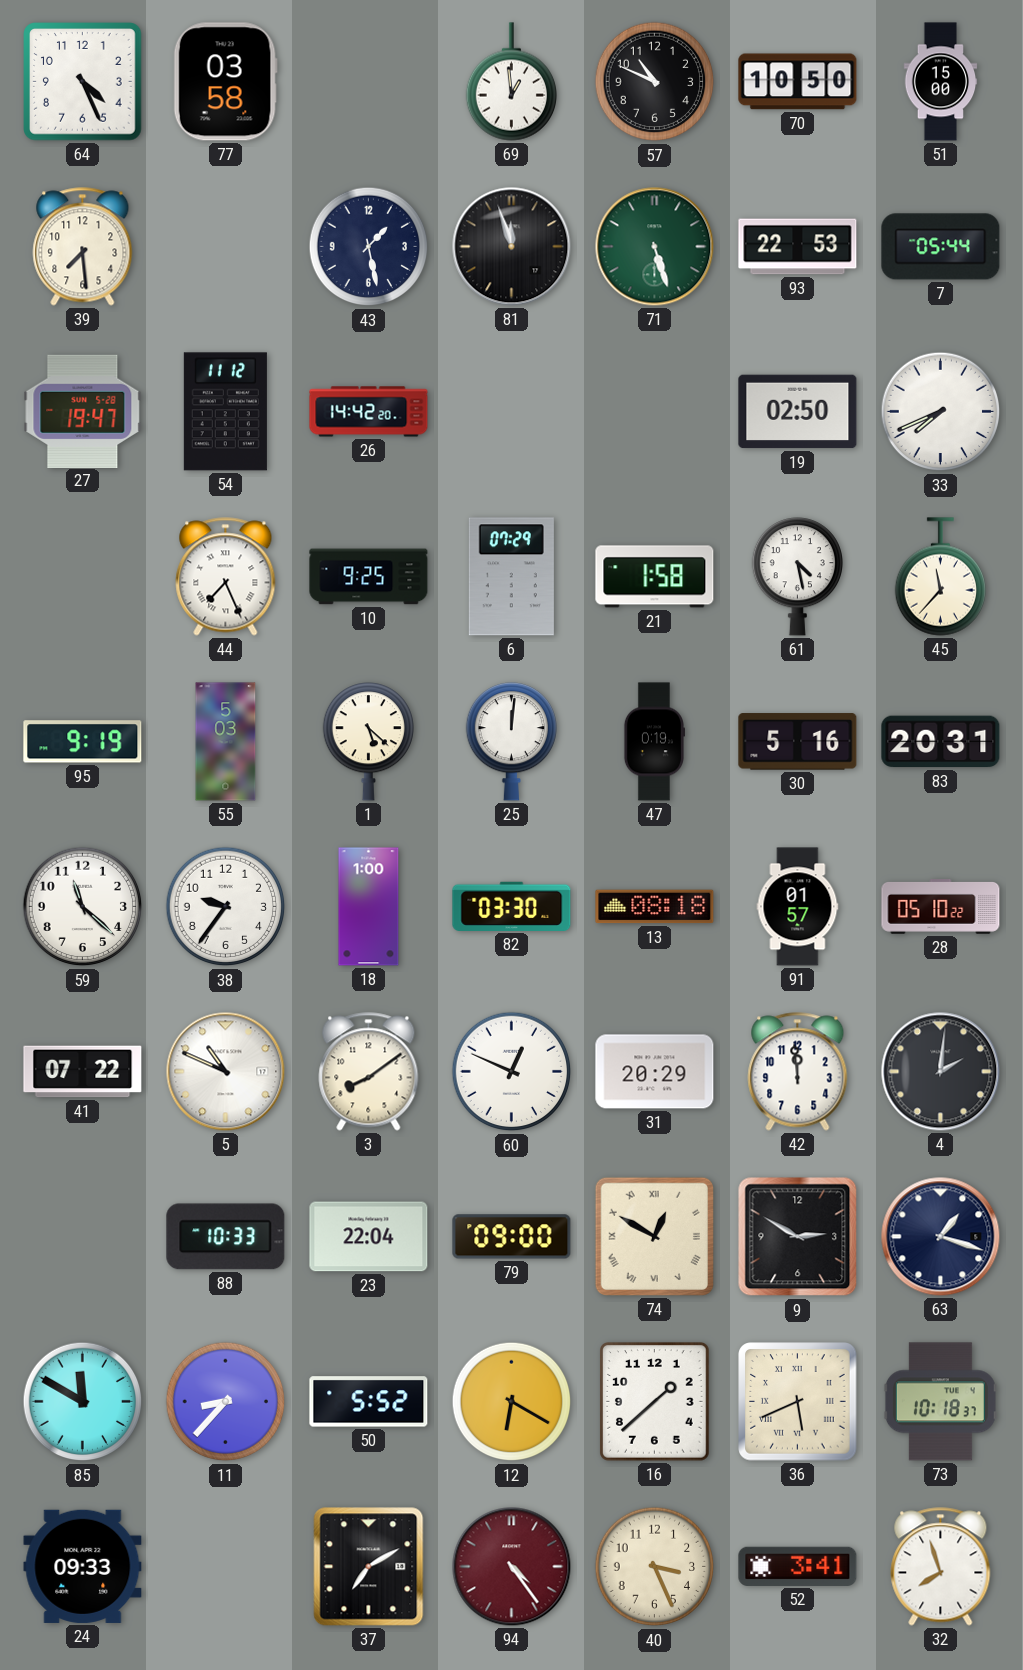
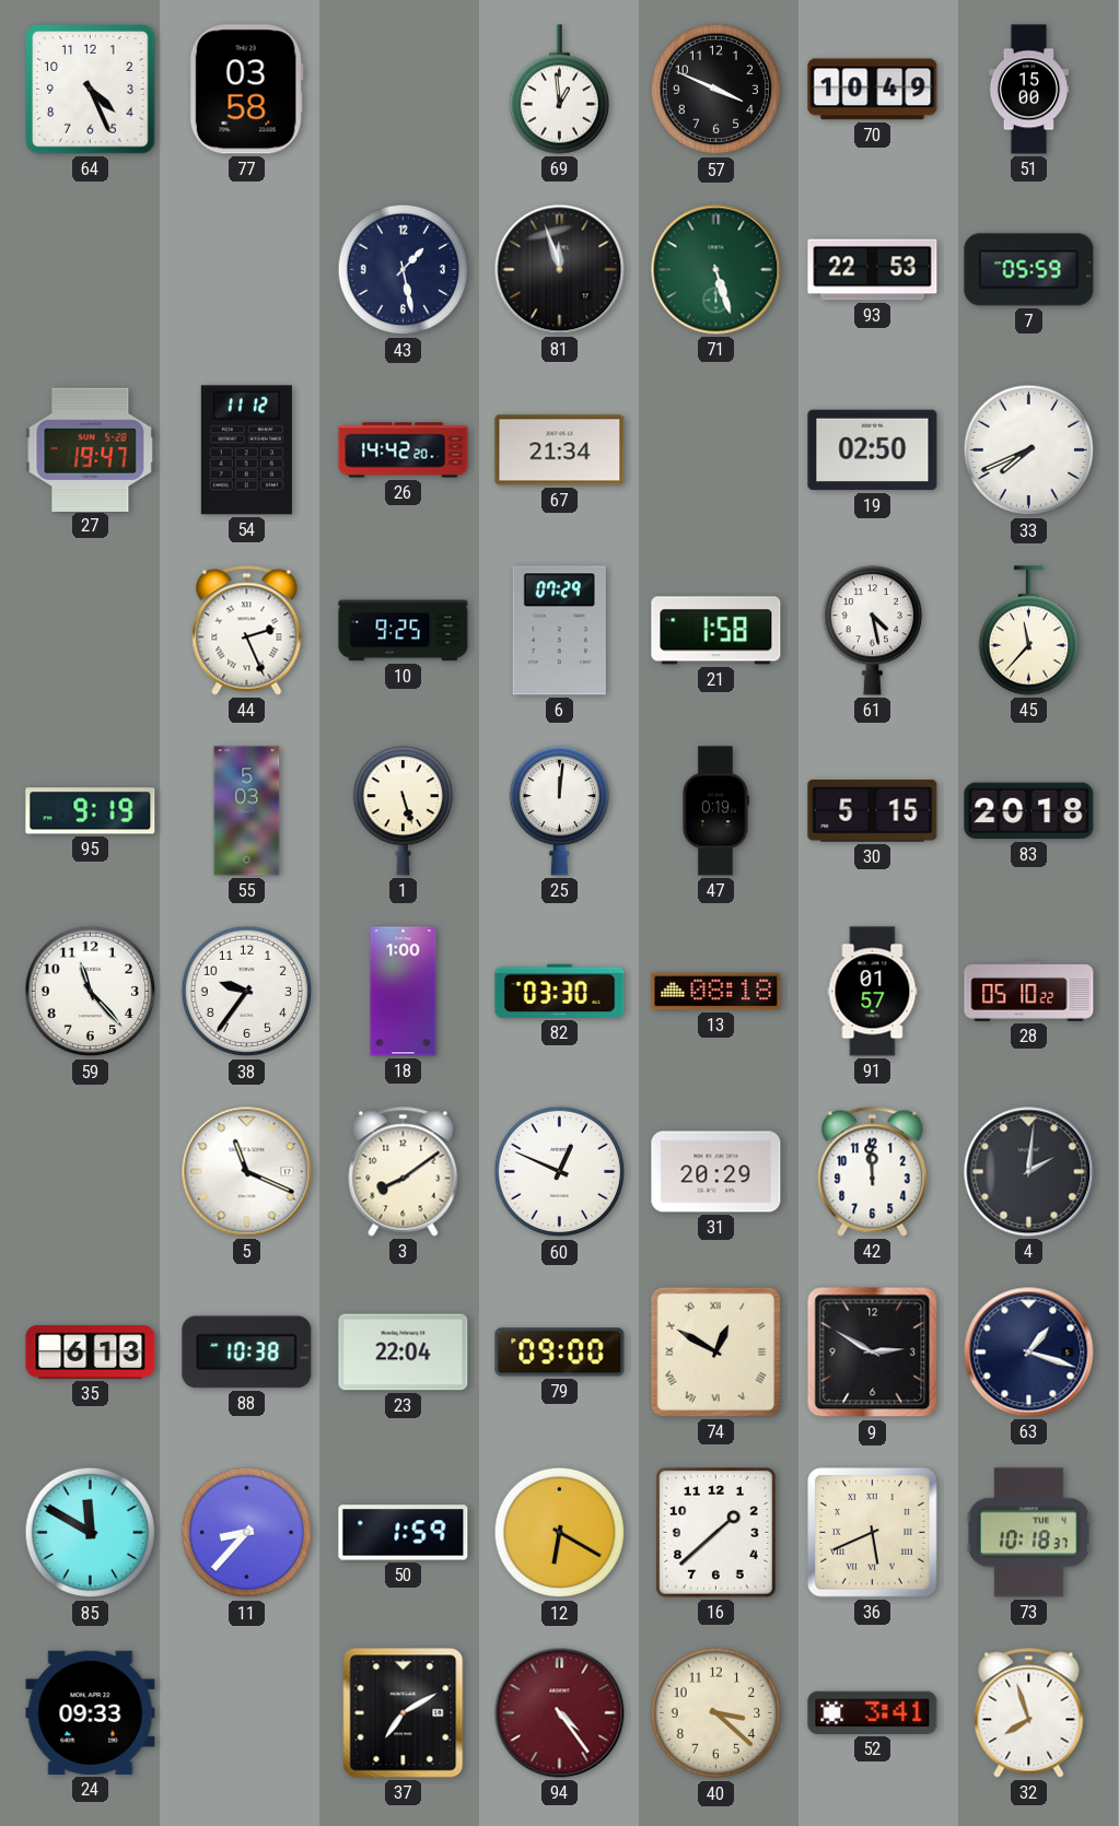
57: 10:49 -> 3:49
70: 10:50 -> 10:49
39: 7:29 -> none
7: 05:44 -> 05:59
67: none -> 21:34
44: 7:26 -> 2:26
1: 5:22 -> 5:27
30: 5:16 -> 5:15
83: 20:31 -> 20:18
59: 11:22 -> 11:23
41: 07:22 -> none
5: 10:49 -> 11:19
35: none -> 6:13
88: 10:33 -> 10:38
50: 5:52 -> 1:59
40: 3:26 -> 3:22
